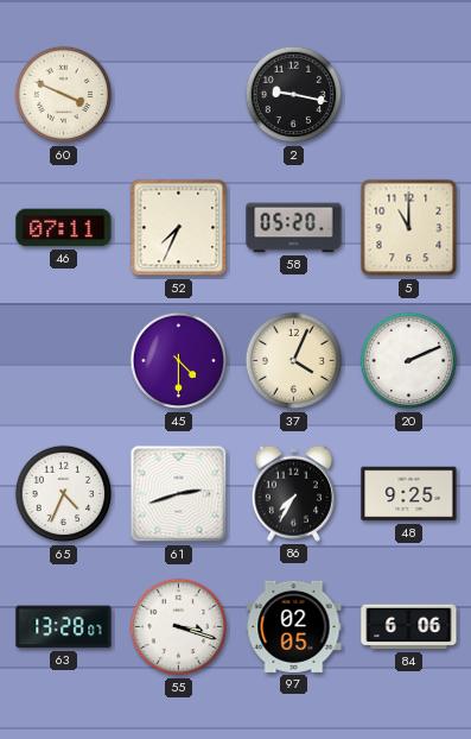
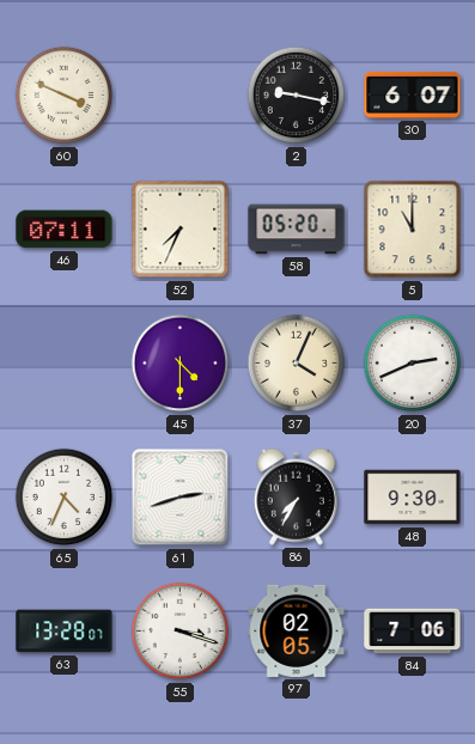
30: none -> 6:07
20: 2:11 -> 2:41
48: 9:25 -> 9:30
84: 6:06 -> 7:06
